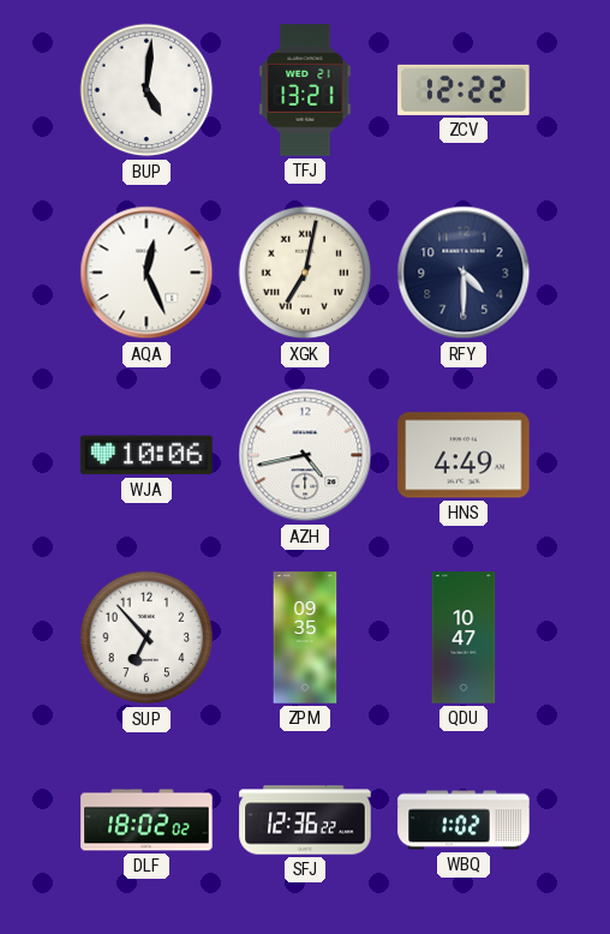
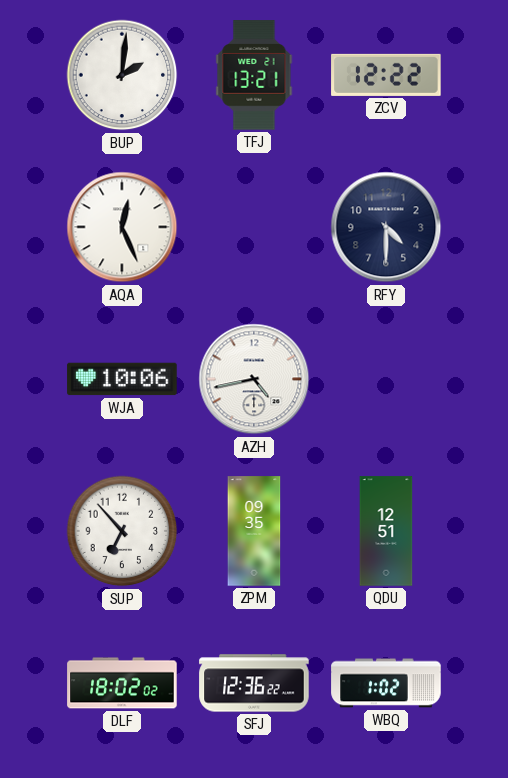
BUP: 5:01 -> 2:01
XGK: 7:02 -> none
HNS: 4:49 -> none
QDU: 10:47 -> 12:51
